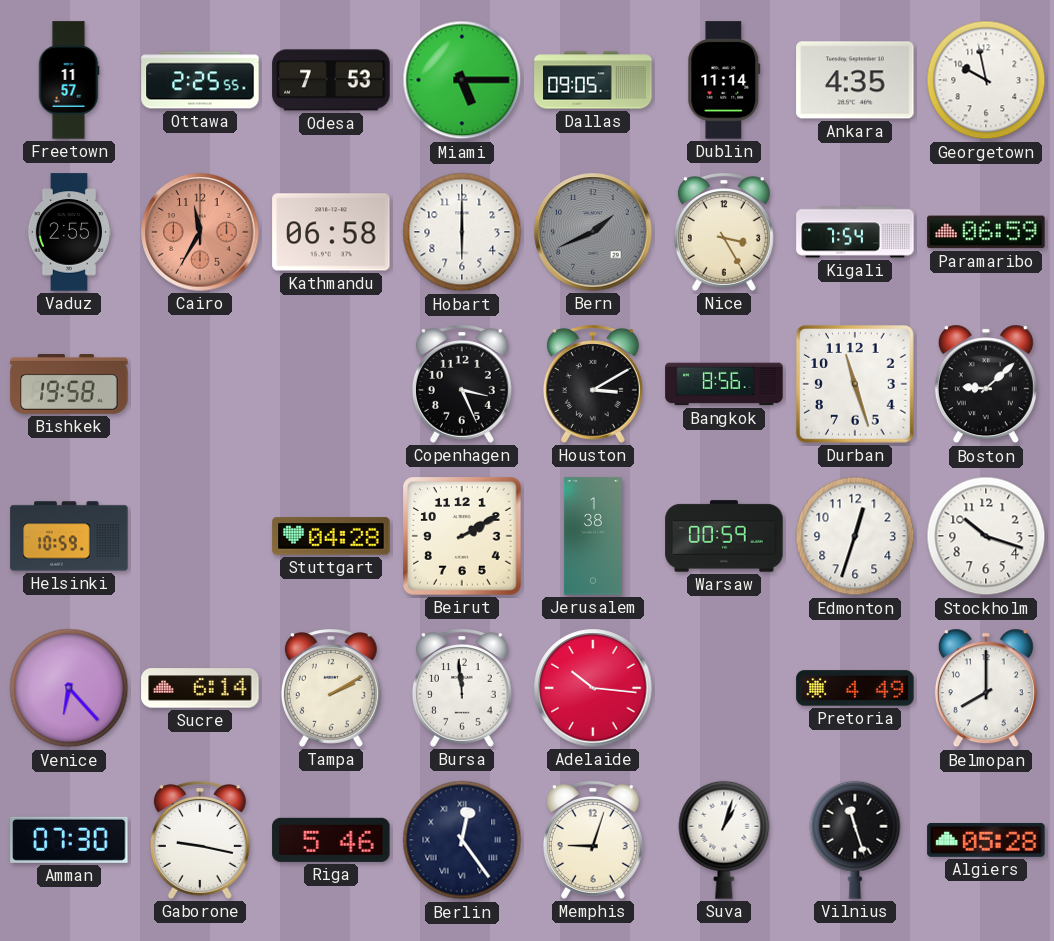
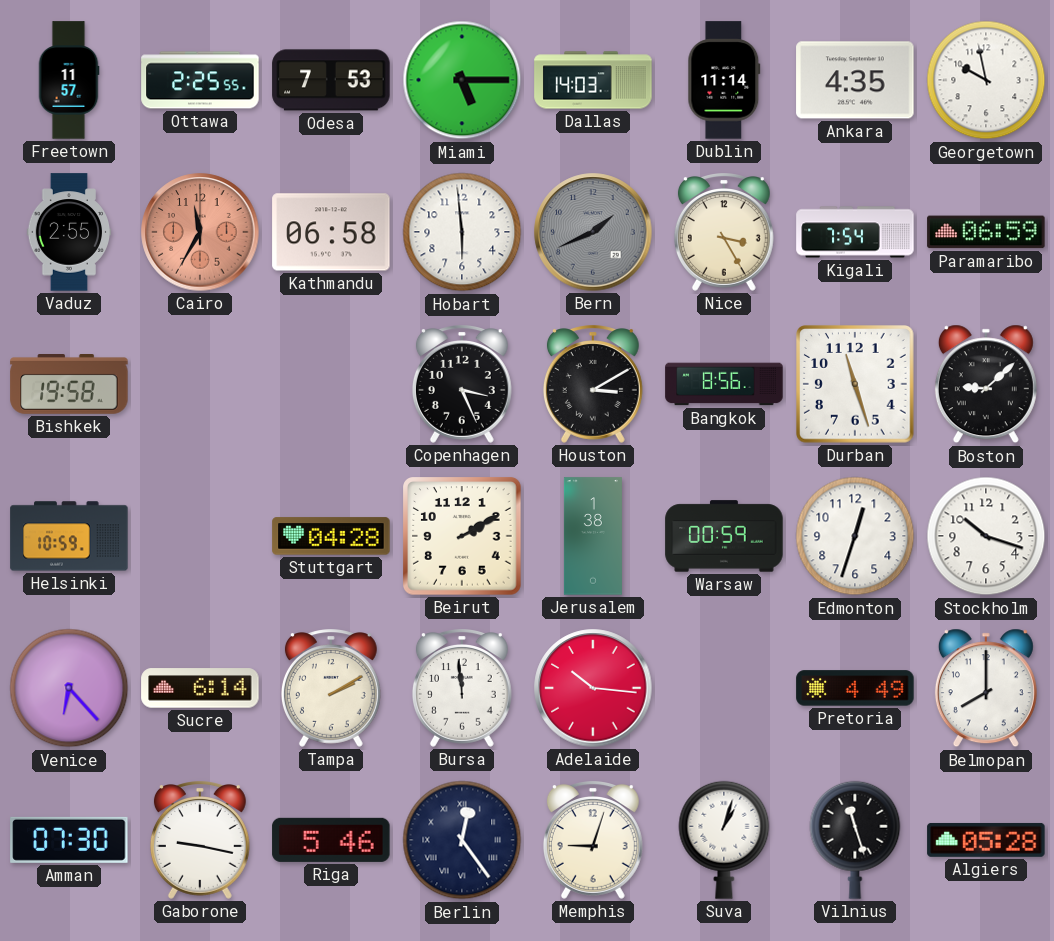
Dallas: 09:05 -> 14:03
Hobart: 6:00 -> 5:59
